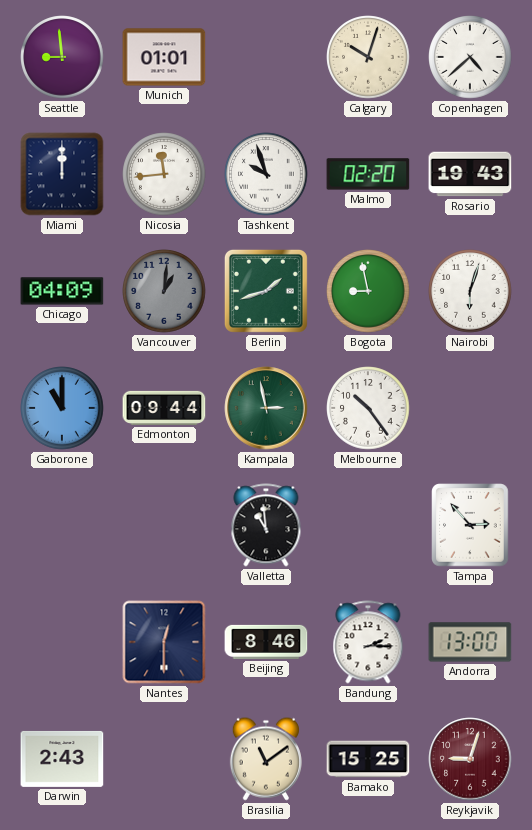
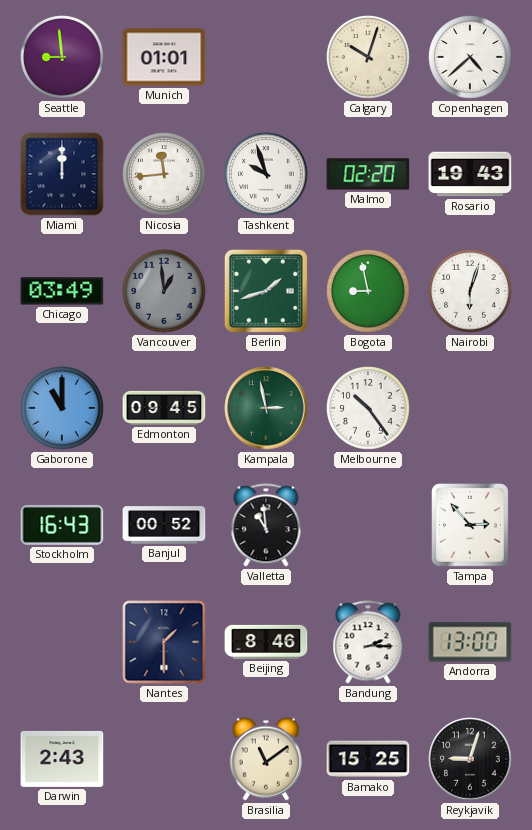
Chicago: 04:09 -> 03:49
Vancouver: 1:01 -> 12:59
Edmonton: 09:44 -> 09:45
Stockholm: none -> 16:43
Banjul: none -> 00:52
Nantes: 12:30 -> 1:30
Reykjavik dial: burgundy -> black
